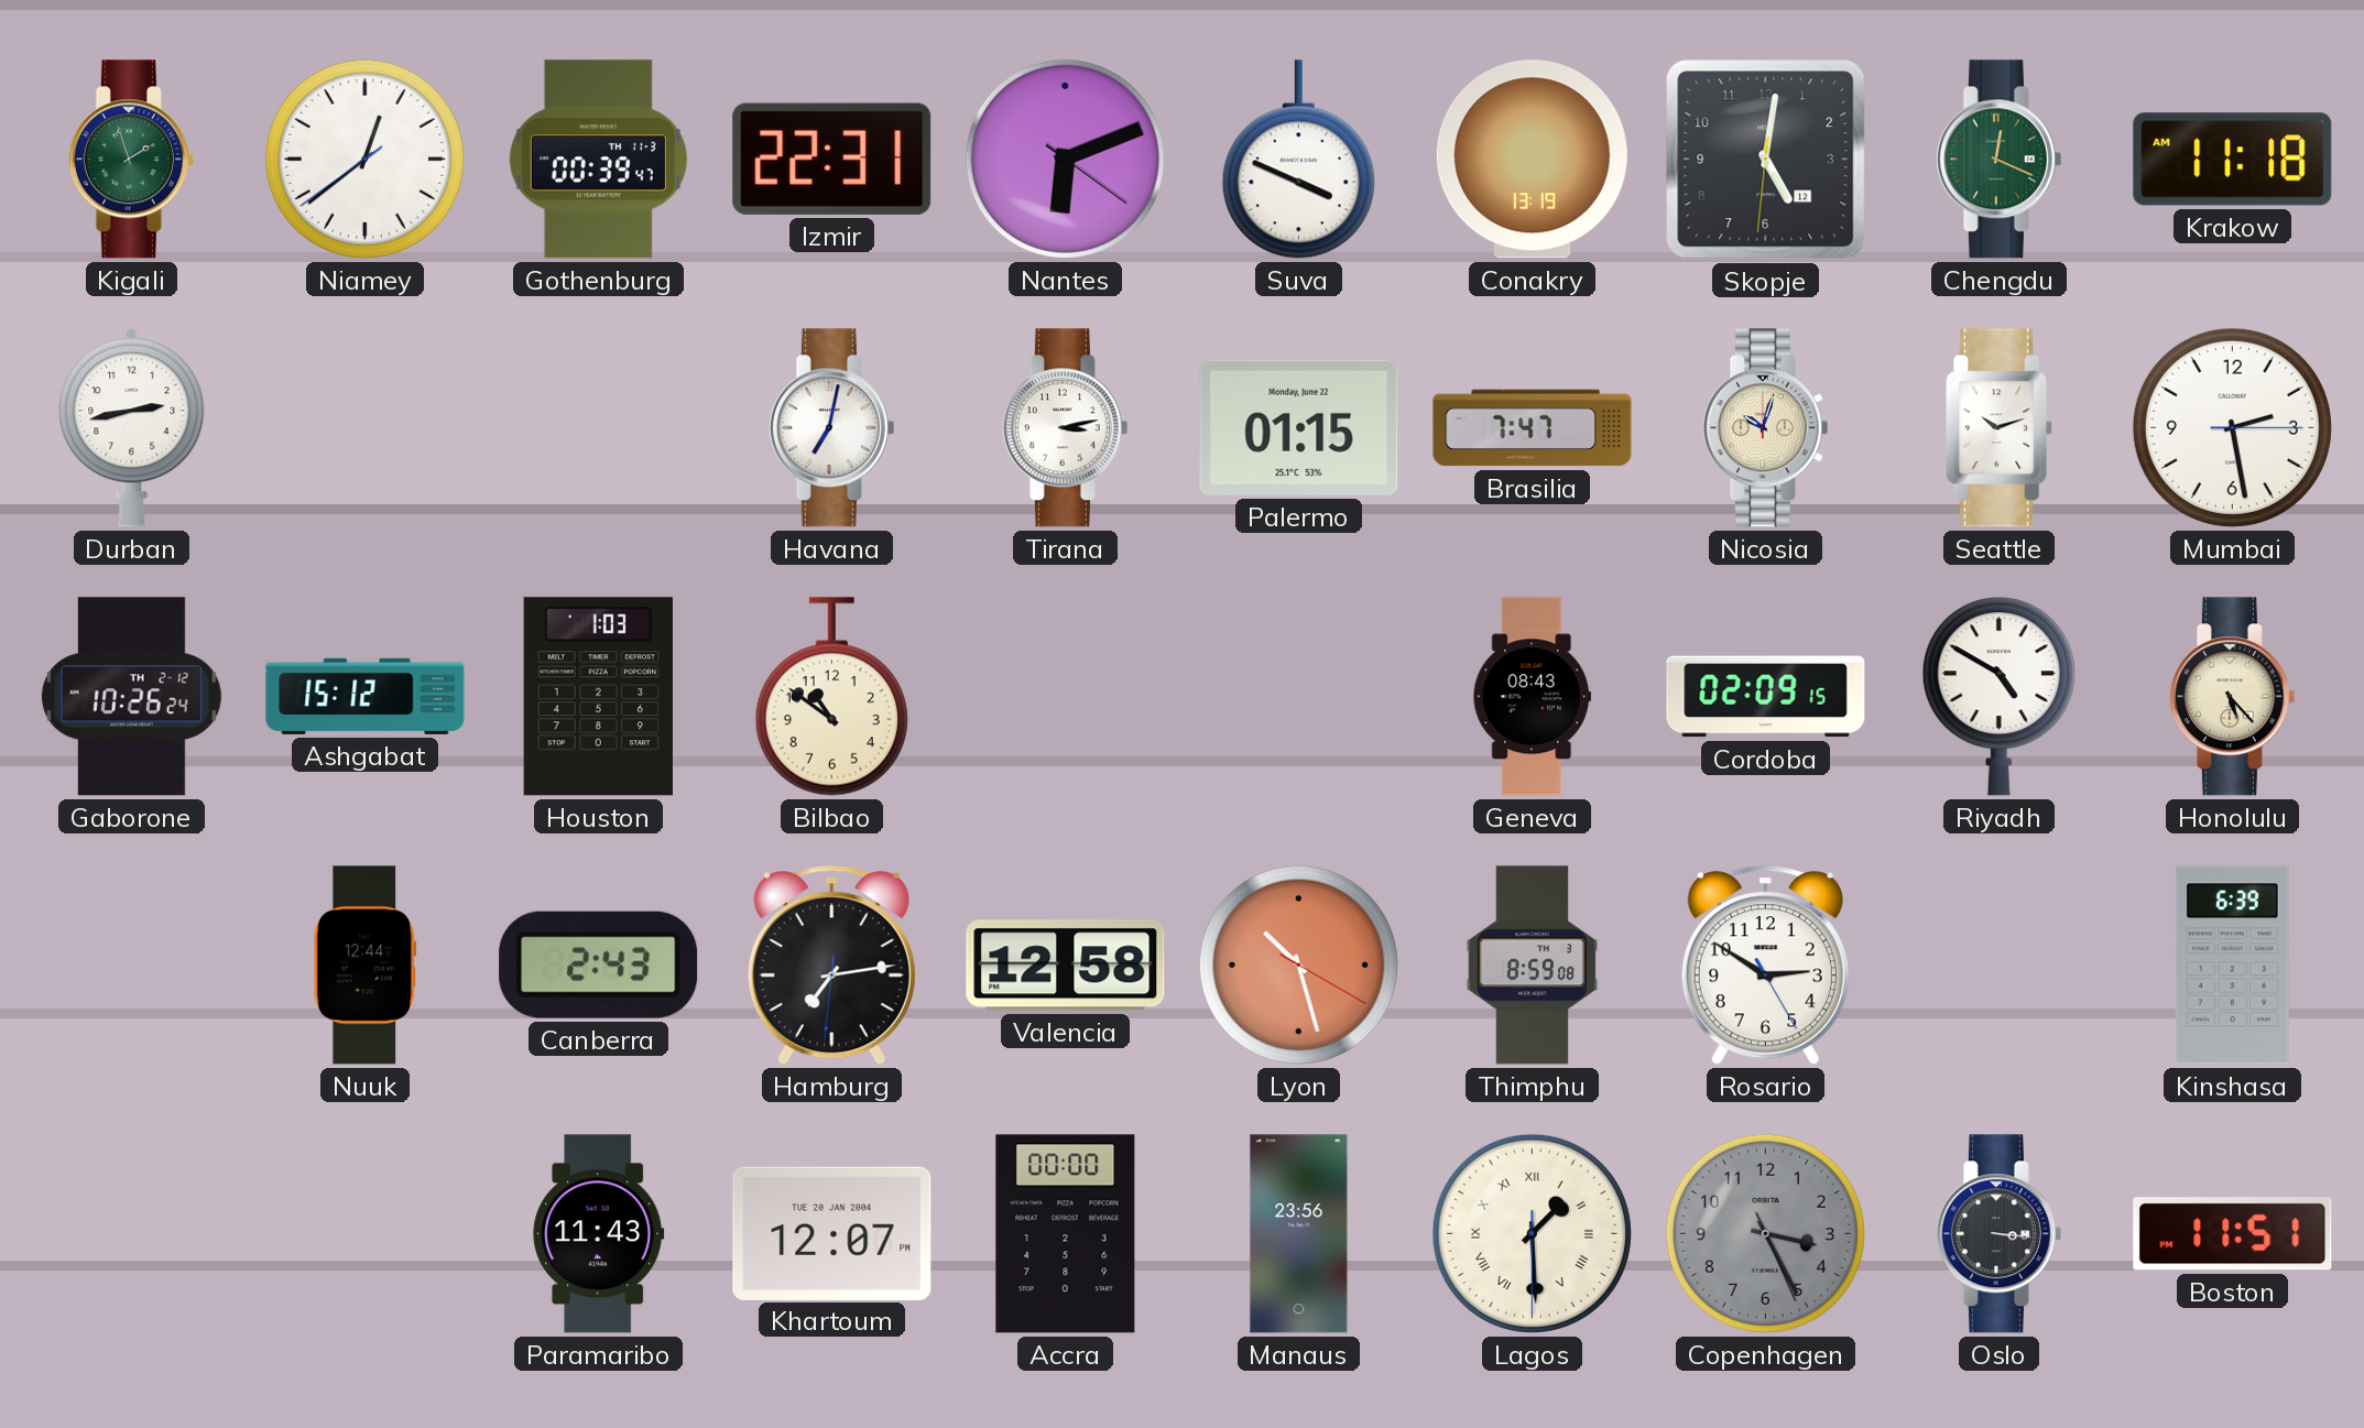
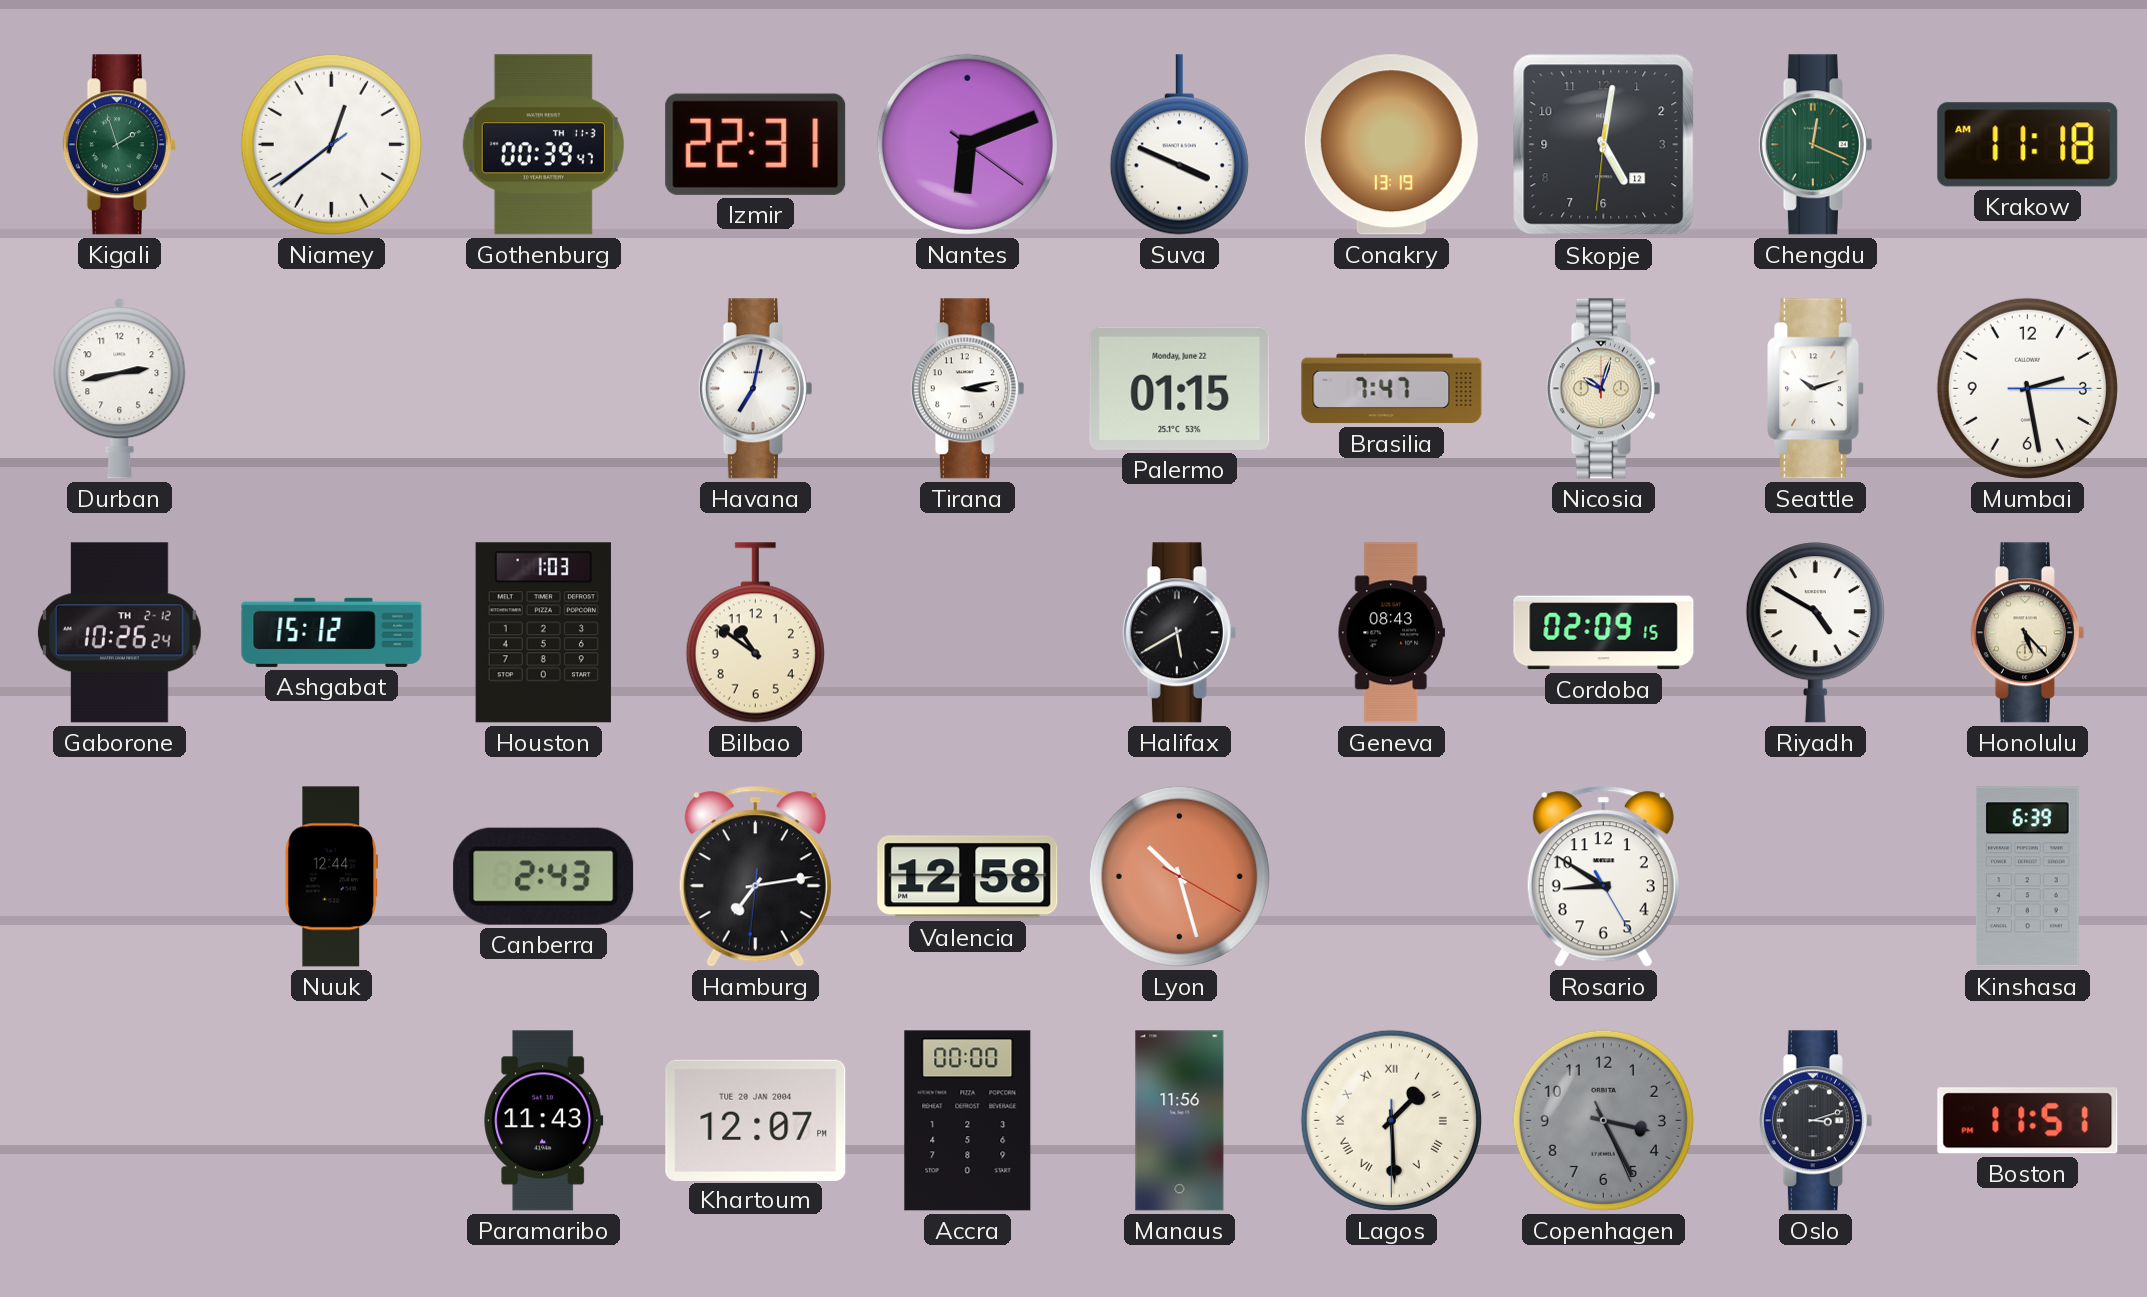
Halifax: none -> 5:40
Thimphu: 8:59 -> none
Rosario: 2:50 -> 8:50
Manaus: 23:56 -> 11:56
Oslo: 3:16 -> 3:12
